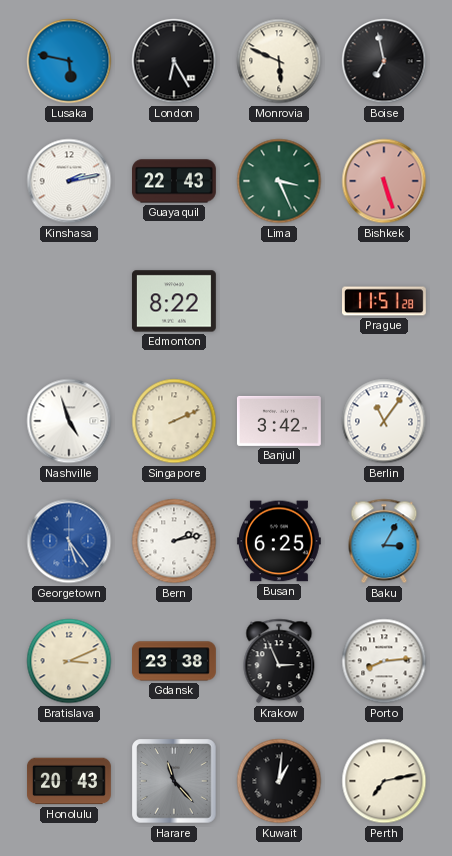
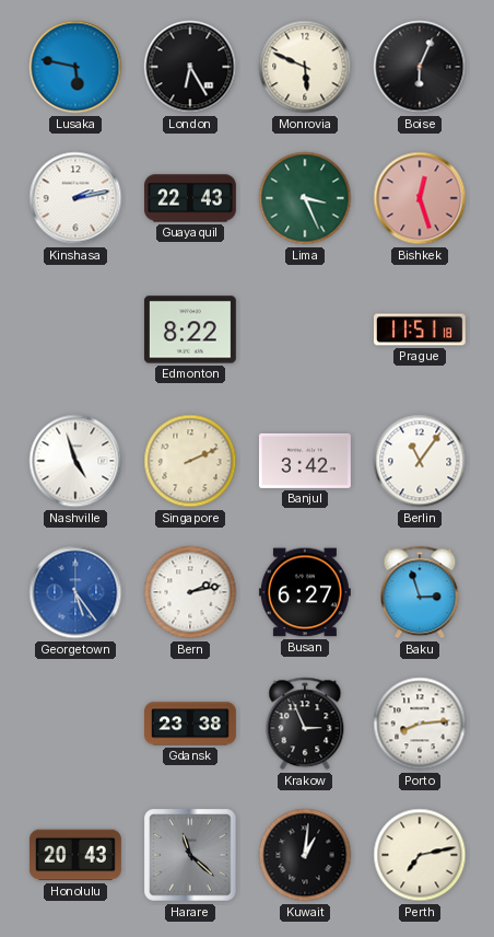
Boise: 6:58 -> 6:04
Bishkek: 5:27 -> 12:27
Prague: 11:51:28 -> 11:51:18
Busan: 6:25 -> 6:27
Baku: 3:05 -> 2:57
Bratislava: 3:11 -> none
Harare: 11:23 -> 11:22
